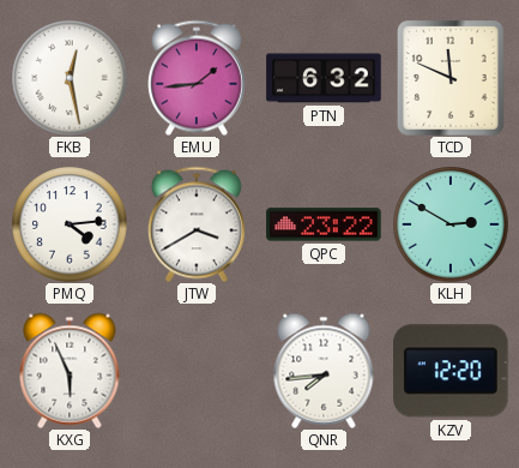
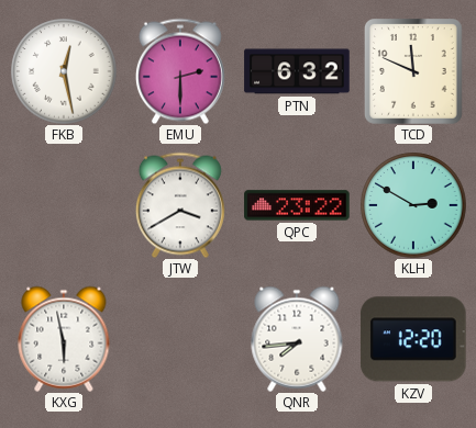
EMU: 1:44 -> 2:30
PMQ: 4:14 -> none
KXG: 5:56 -> 5:58
